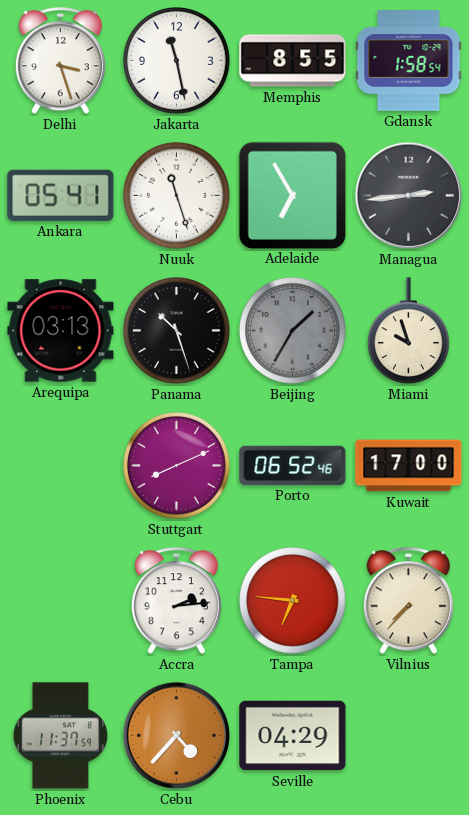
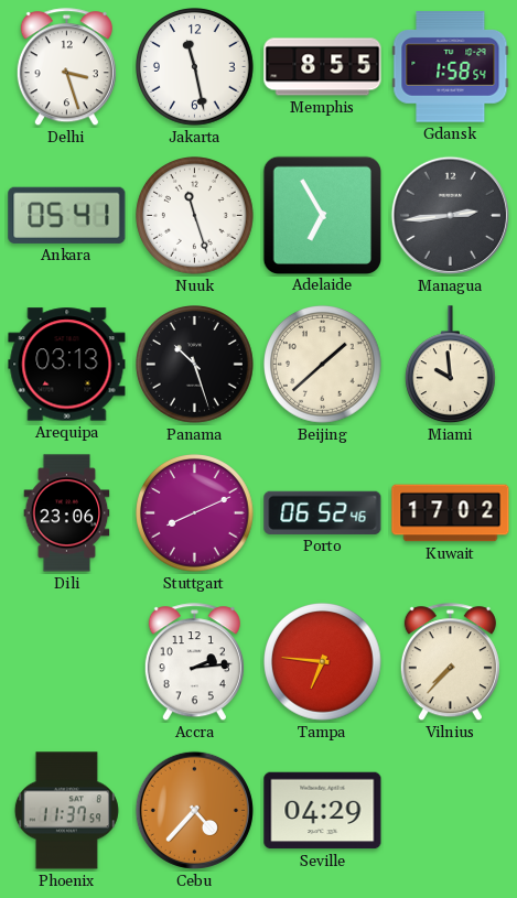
Beijing: 1:35 -> 1:38
Beijing dial: grey -> cream
Miami: 9:57 -> 9:59
Dili: none -> 23:06
Kuwait: 17:00 -> 17:02
